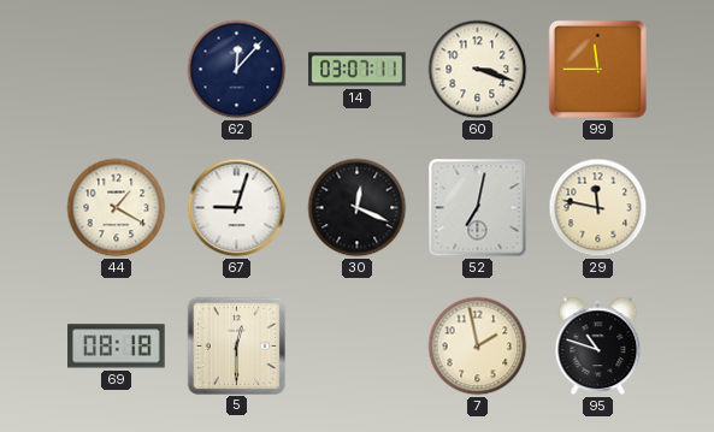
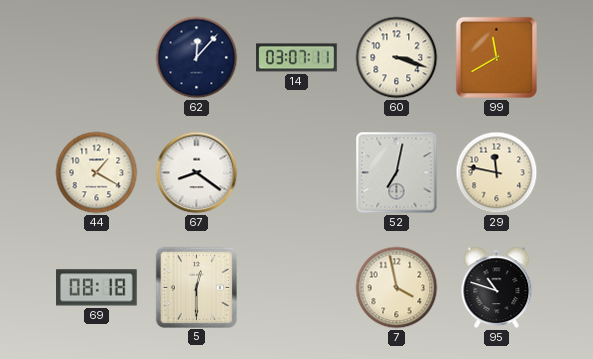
99: 11:45 -> 11:40
67: 9:03 -> 8:21
30: 12:19 -> none
7: 1:58 -> 3:58
